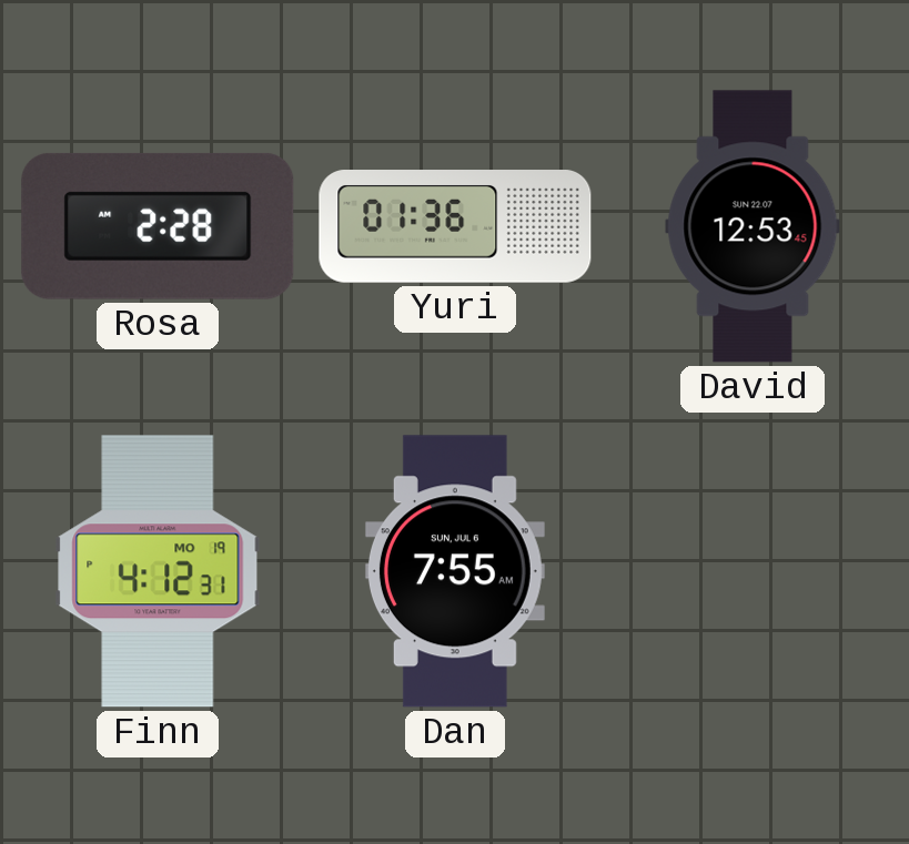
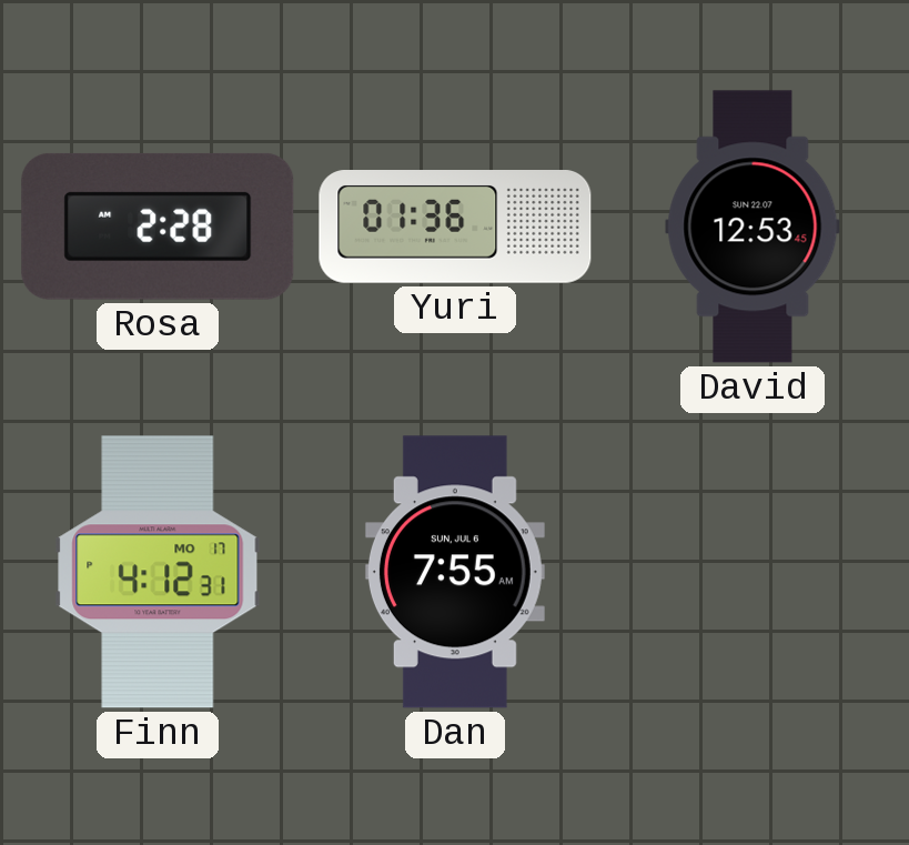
Finn date: MO 19 -> MO 17
